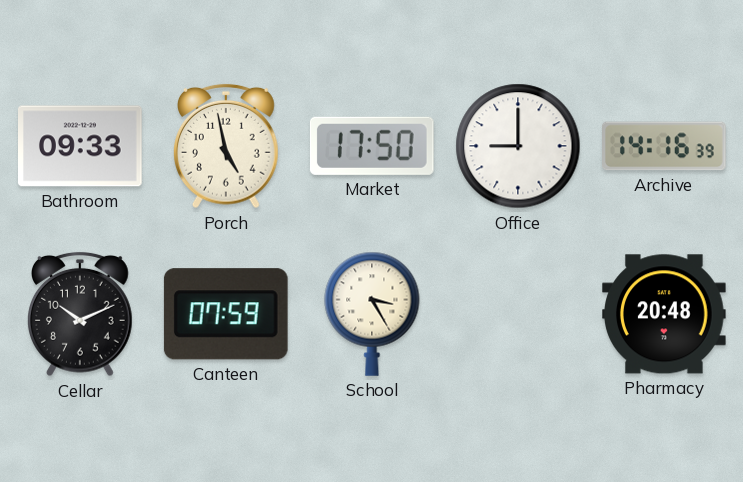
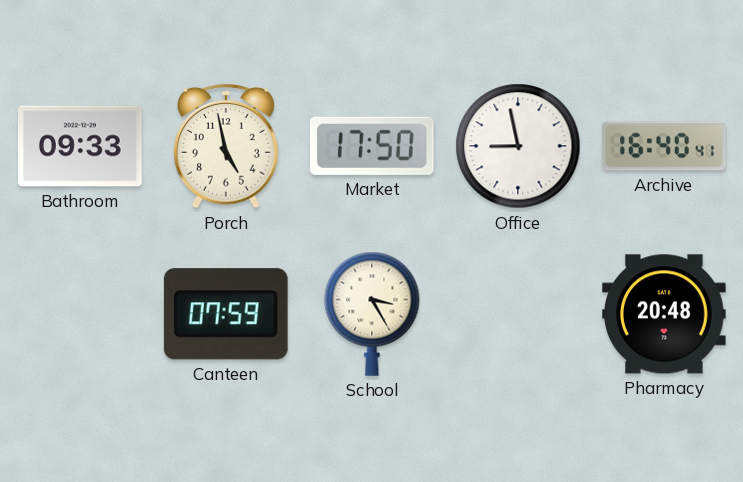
Office: 9:00 -> 8:58
Archive: 14:16 -> 16:40
Cellar: 10:11 -> none
